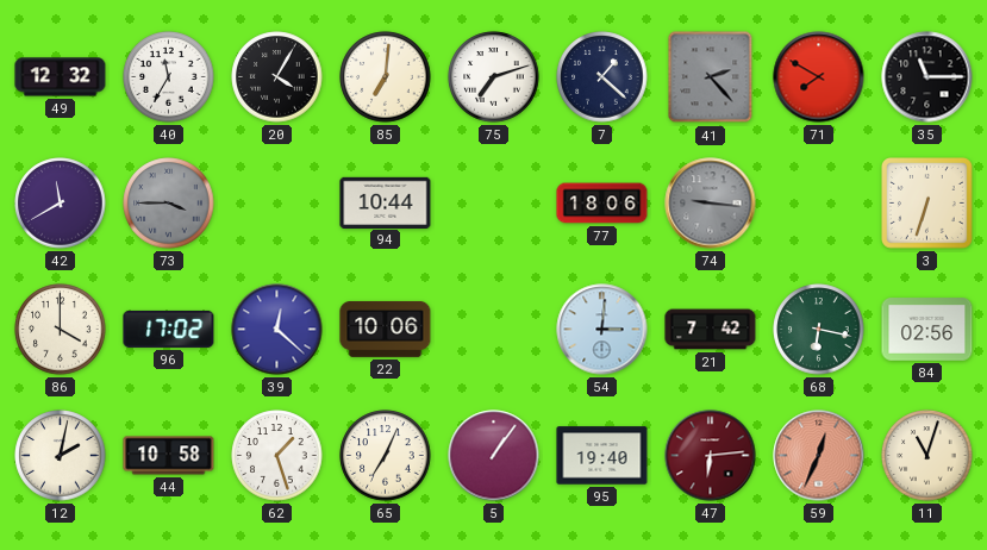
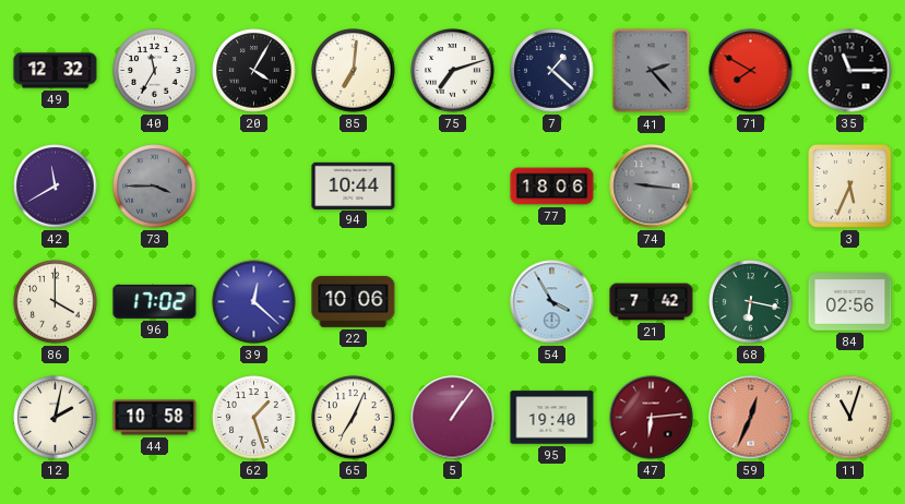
3: 6:33 -> 5:34
54: 3:01 -> 3:55
